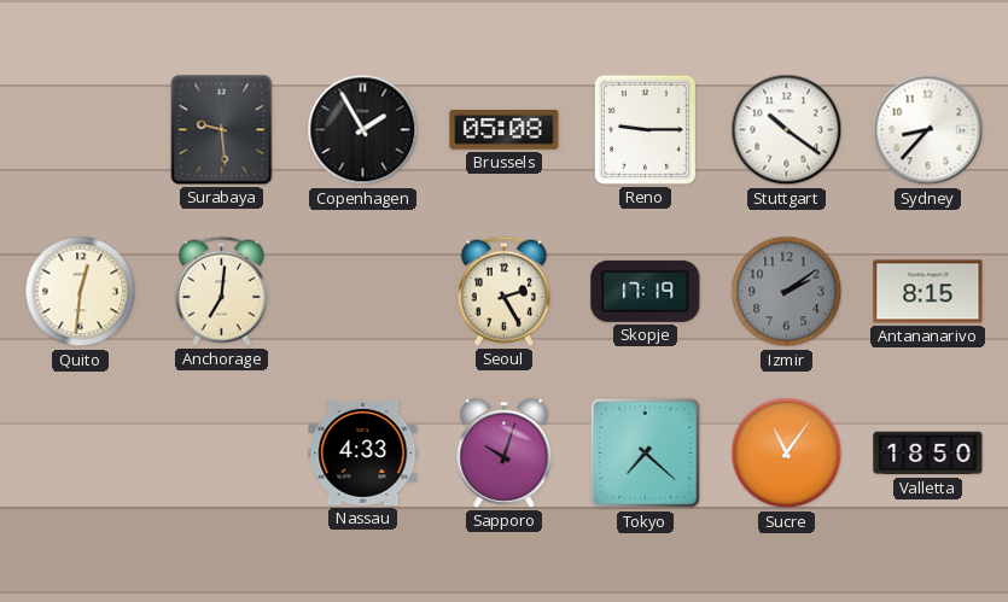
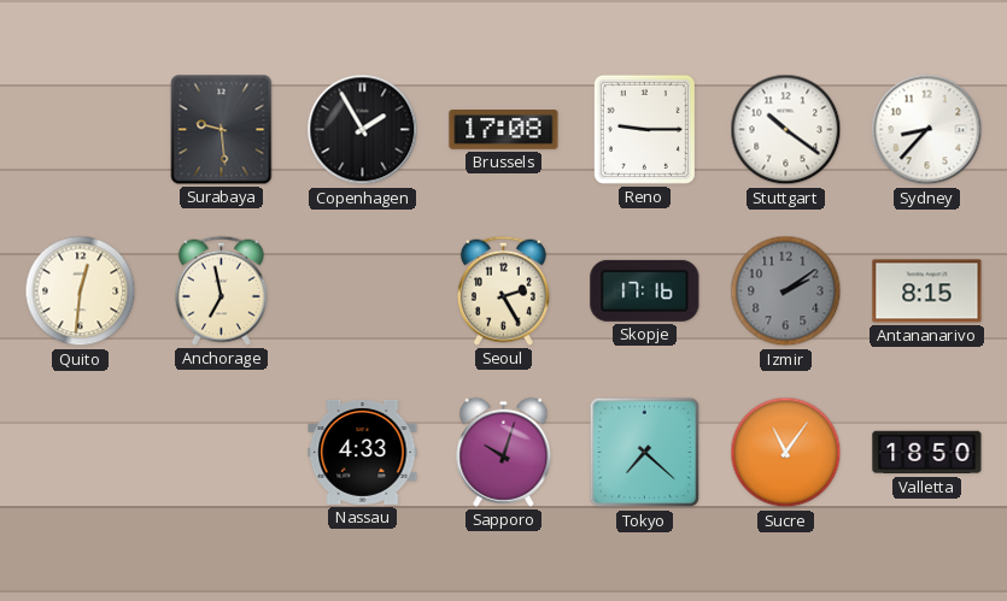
Brussels: 05:08 -> 17:08
Anchorage: 7:01 -> 6:58
Skopje: 17:19 -> 17:16
